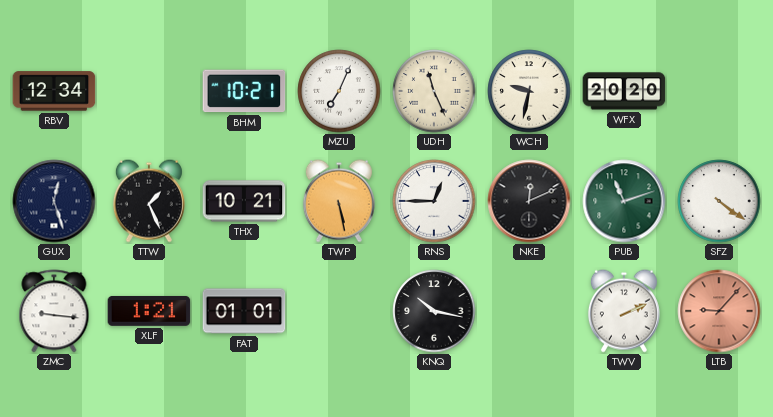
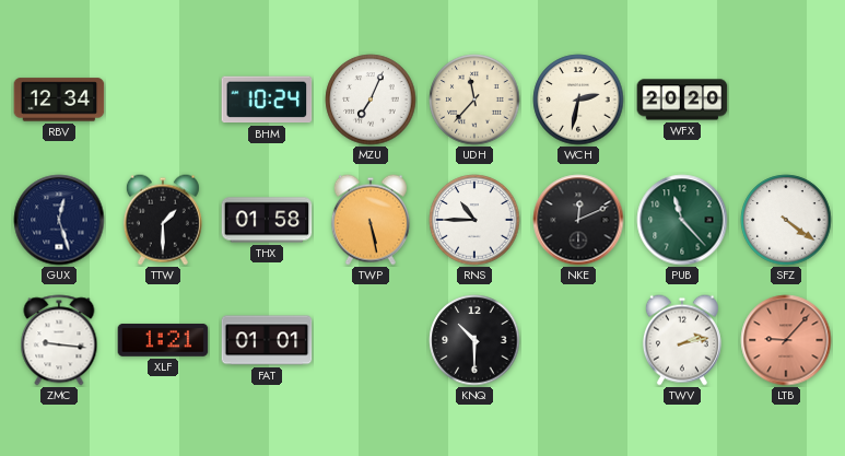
BHM: 10:21 -> 10:24
UDH: 11:26 -> 11:37
WCH: 9:32 -> 2:32
TTW: 1:26 -> 1:30
THX: 10:21 -> 01:58
RNS: 12:45 -> 10:45
PUB: 11:12 -> 11:23
KNQ: 10:17 -> 10:30
TWV: 2:11 -> 2:13
